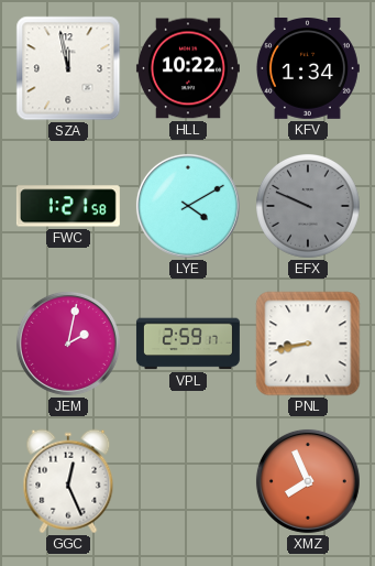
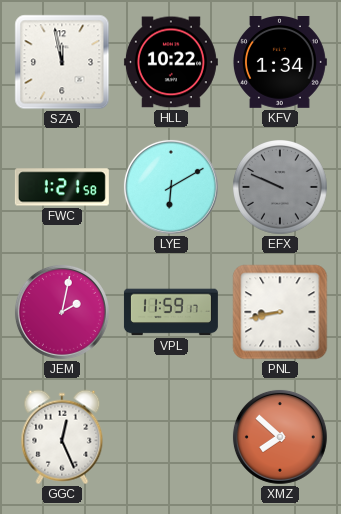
LYE: 4:10 -> 6:10
VPL: 2:59 -> 11:59
XMZ: 7:56 -> 7:52
